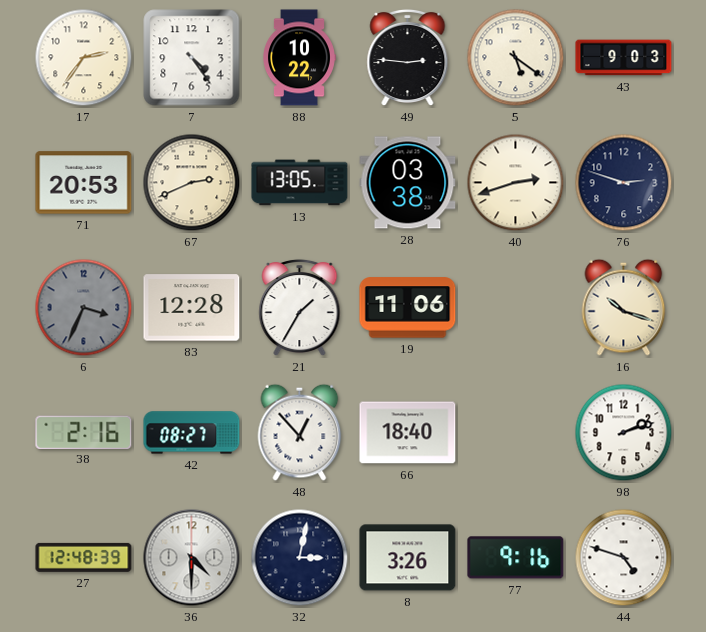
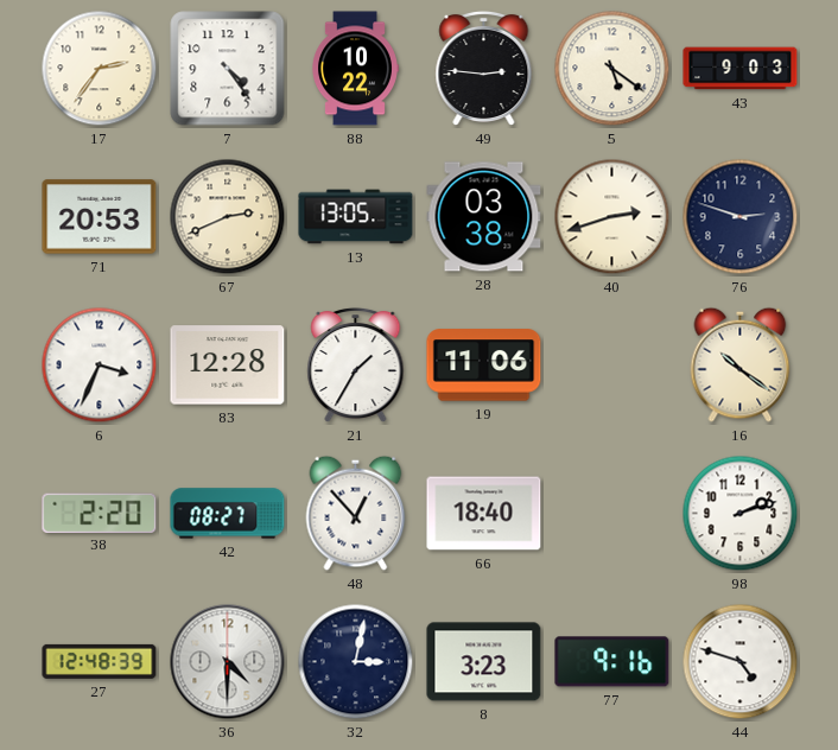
6 dial: grey -> white
16: 10:18 -> 10:21
38: 2:16 -> 2:20
8: 3:26 -> 3:23
